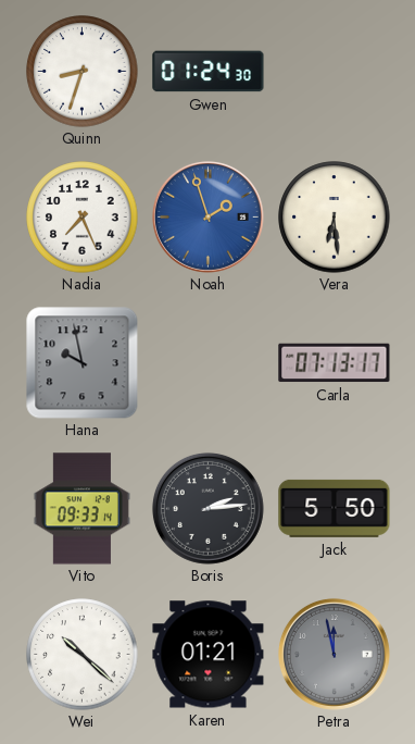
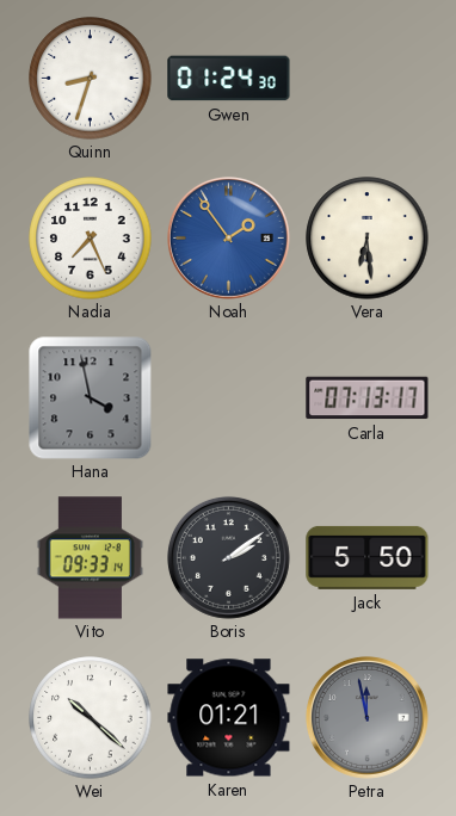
Noah: 1:57 -> 1:54
Hana: 9:58 -> 3:58
Boris: 2:14 -> 2:09
